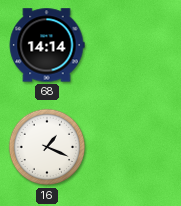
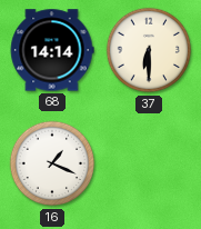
37: none -> 6:30
